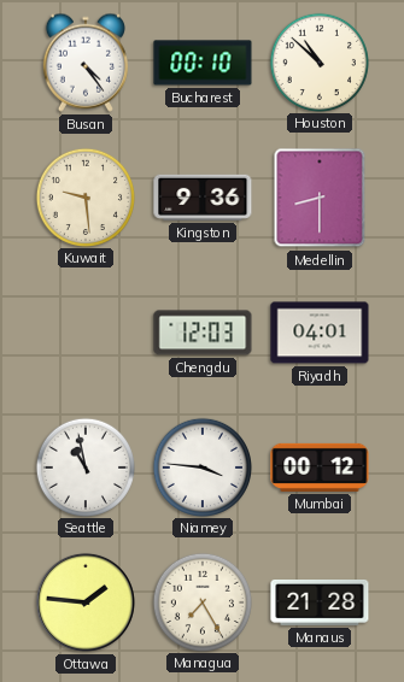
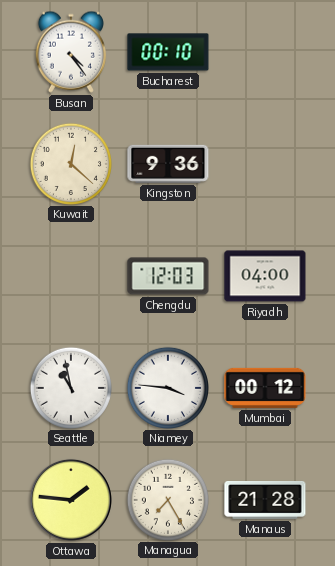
Houston: 10:52 -> none
Kuwait: 9:29 -> 12:22
Medellin: 8:30 -> none
Riyadh: 04:01 -> 04:00
